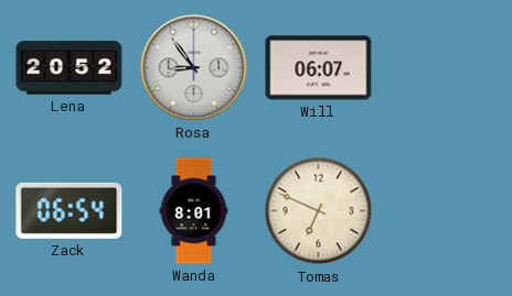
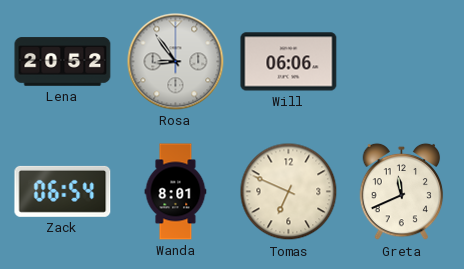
Will: 06:07 -> 06:06
Greta: none -> 11:41
